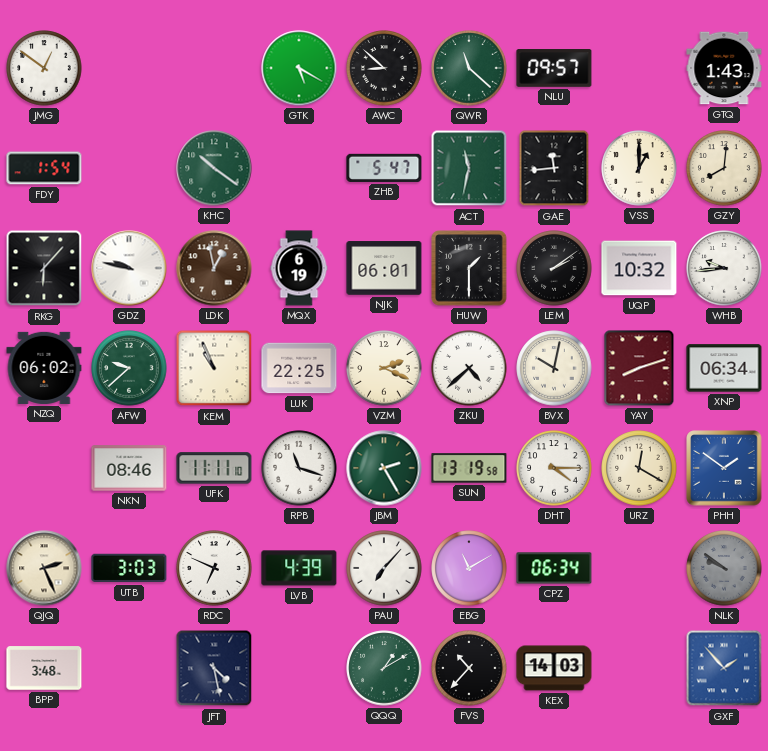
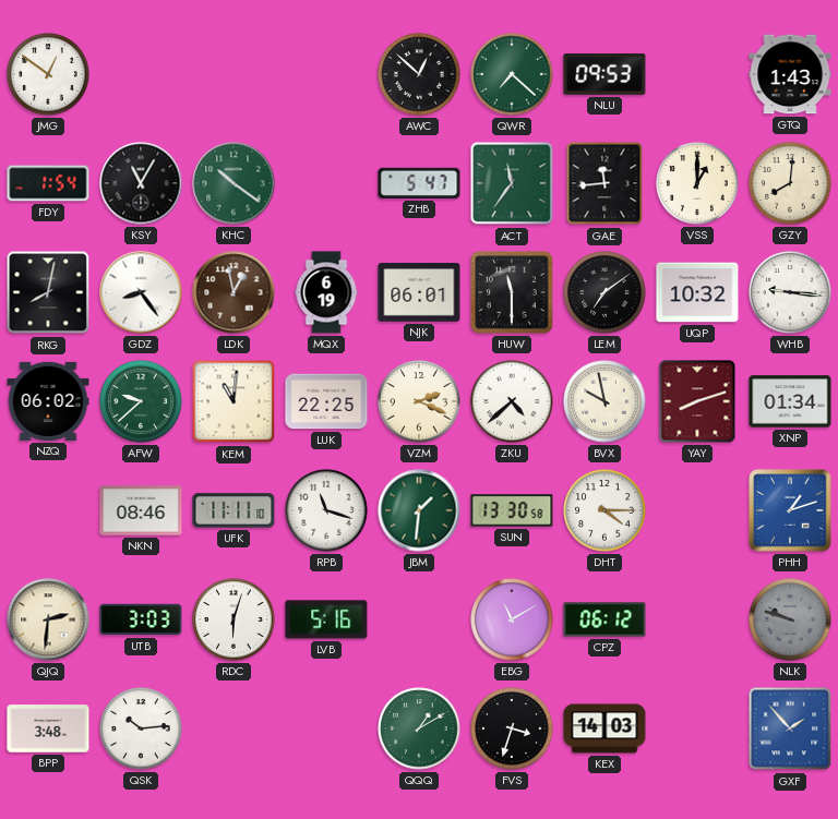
GTK: 5:20 -> none
AWC: 8:52 -> 12:52
QWR: 11:22 -> 7:22
NLU: 09:57 -> 09:53
KSY: none -> 11:05
ACT: 11:32 -> 11:36
RKG: 6:07 -> 8:02
GDZ: 9:47 -> 8:24
HUW: 1:30 -> 11:30
LEM: 2:09 -> 7:09
WHB: 9:44 -> 9:16
KEM: 10:56 -> 11:01
BVX: 10:02 -> 9:58
XNP: 06:34 -> 01:34
JBM: 2:25 -> 1:31
SUN: 13:19 -> 13:30
URZ: 12:20 -> none
PHH: 1:51 -> 1:12
QJQ: 2:26 -> 2:31
RDC: 6:49 -> 6:03
LVB: 4:39 -> 5:16
PAU: 7:07 -> none
CPZ: 06:34 -> 06:12
NLK: 9:51 -> 9:48
QSK: none -> 10:14
JFT: 4:28 -> none
FVS: 10:37 -> 3:33
